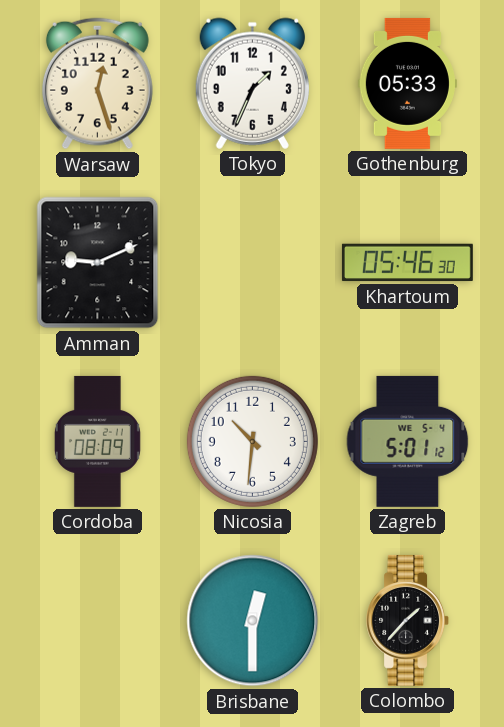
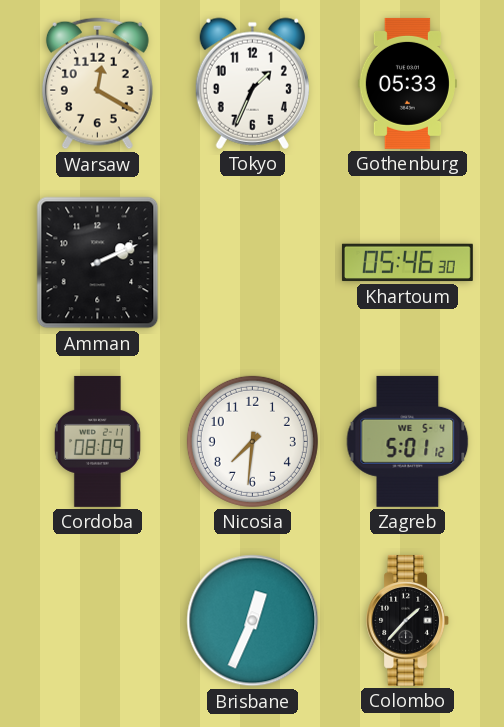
Warsaw: 12:27 -> 12:20
Amman: 9:11 -> 2:11
Nicosia: 10:31 -> 7:31
Brisbane: 12:30 -> 12:34
